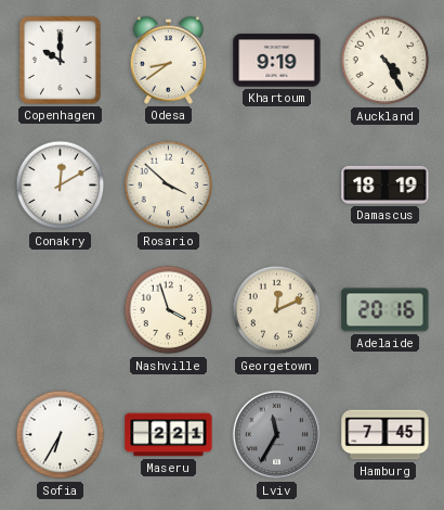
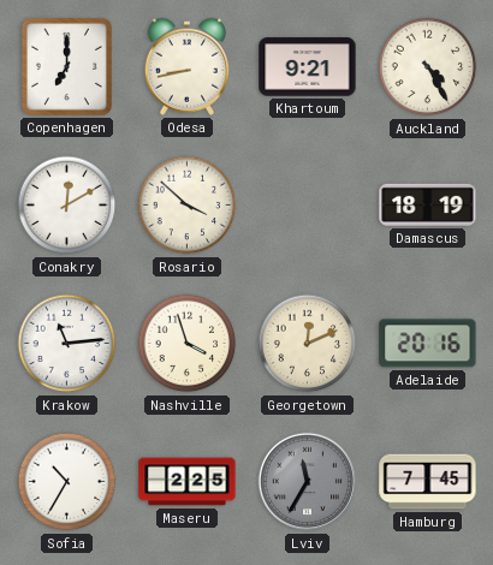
Copenhagen: 10:00 -> 7:00
Odesa: 8:39 -> 8:43
Khartoum: 9:19 -> 9:21
Krakow: none -> 11:14
Sofia: 6:35 -> 10:35
Maseru: 2:21 -> 2:25
